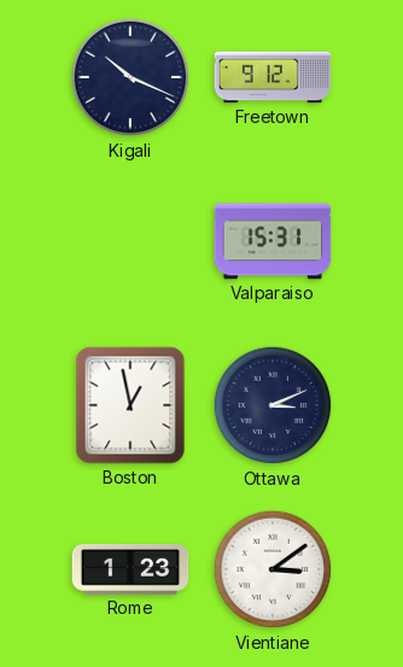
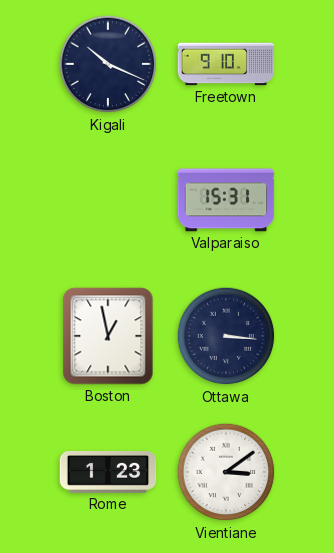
Freetown: 9:12 -> 9:10
Ottawa: 3:11 -> 3:16
